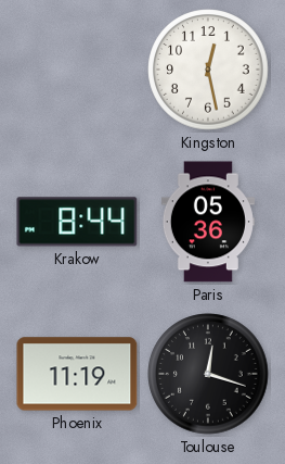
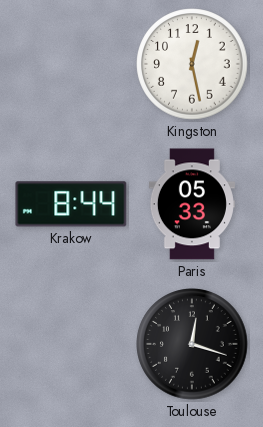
Paris: 05:36 -> 05:33
Phoenix: 11:19 -> none
